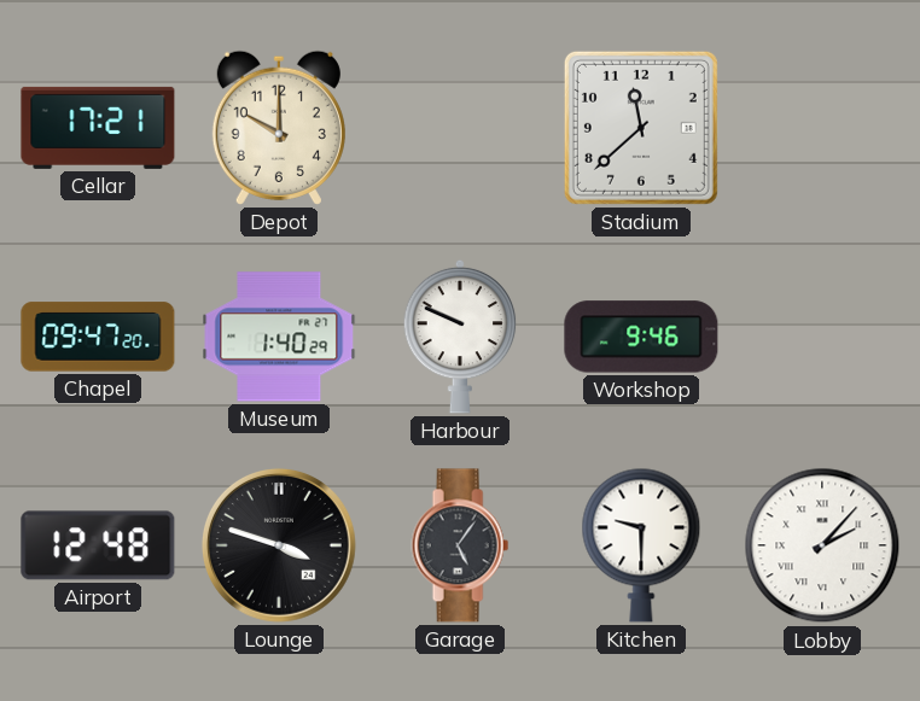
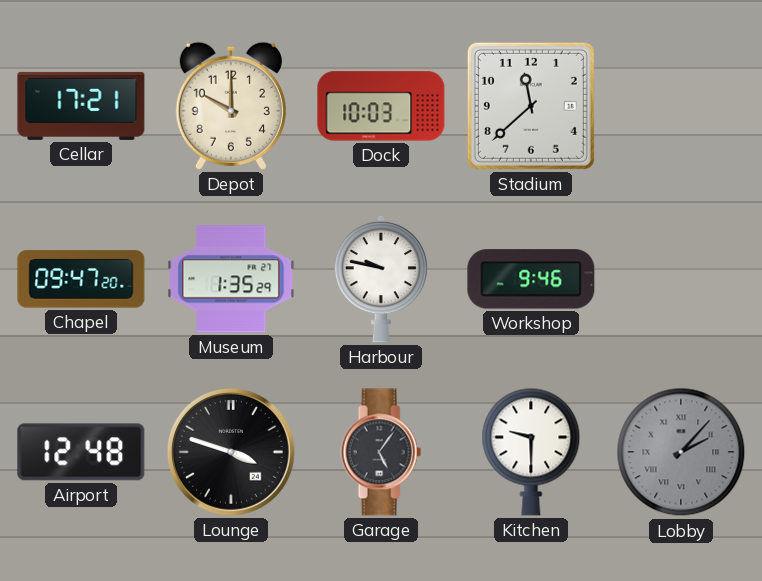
Dock: none -> 10:03
Museum: 1:40 -> 1:35
Harbour: 9:49 -> 9:47
Lobby dial: white -> grey
